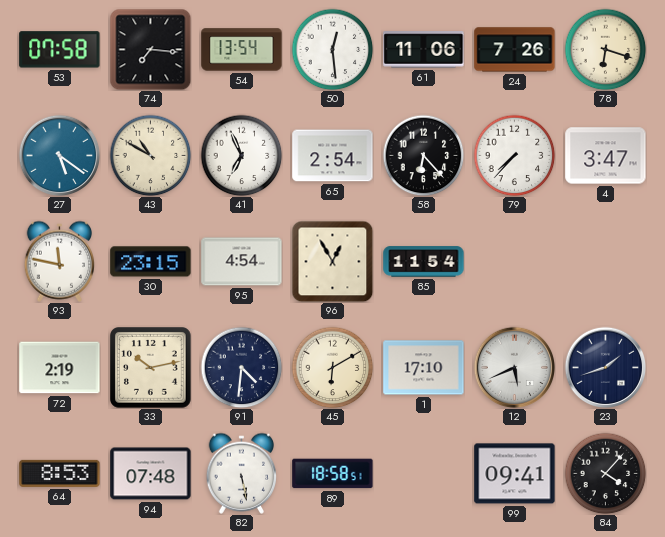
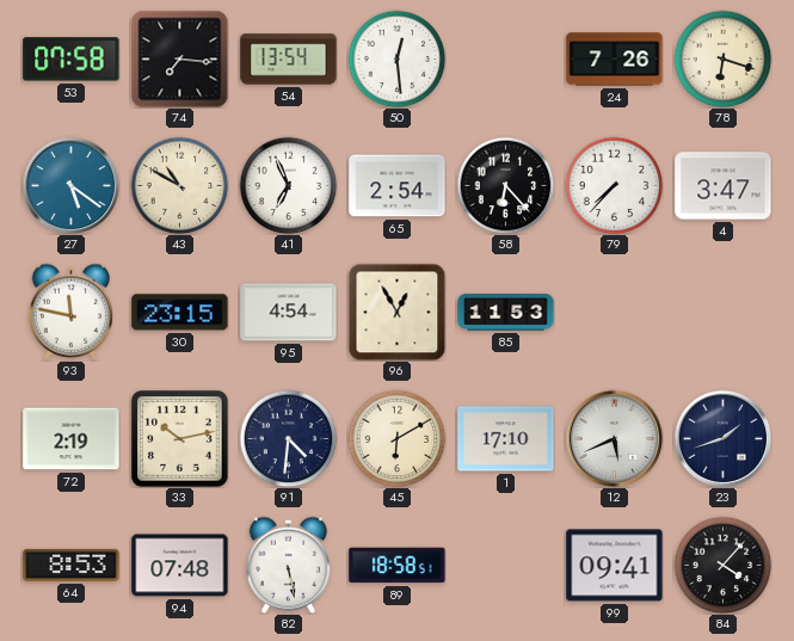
61: 11:06 -> none
85: 11:54 -> 11:53
